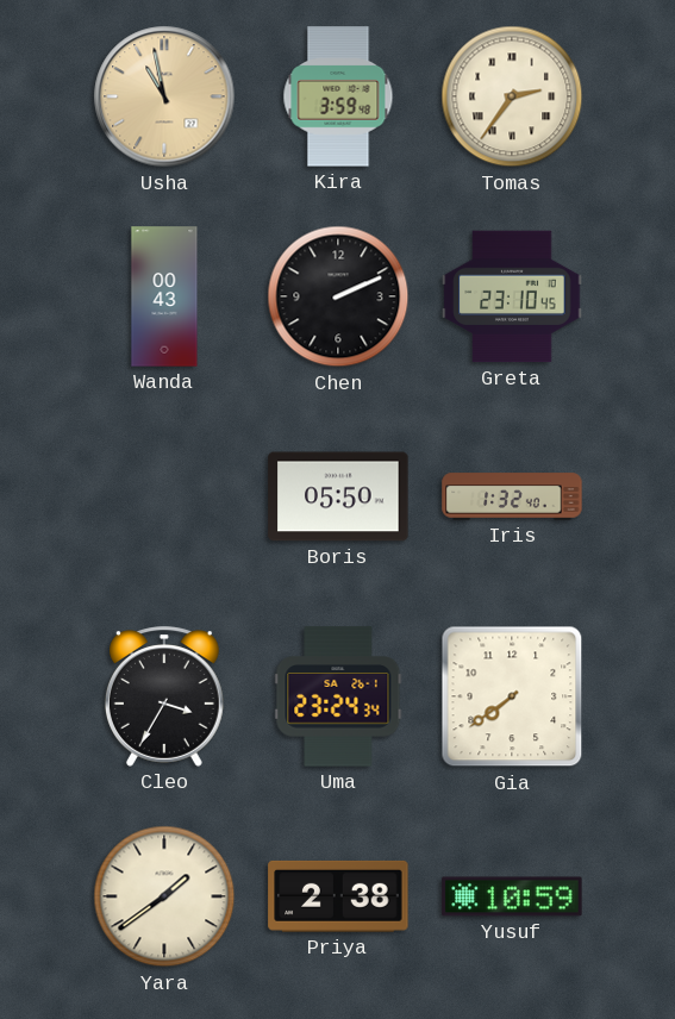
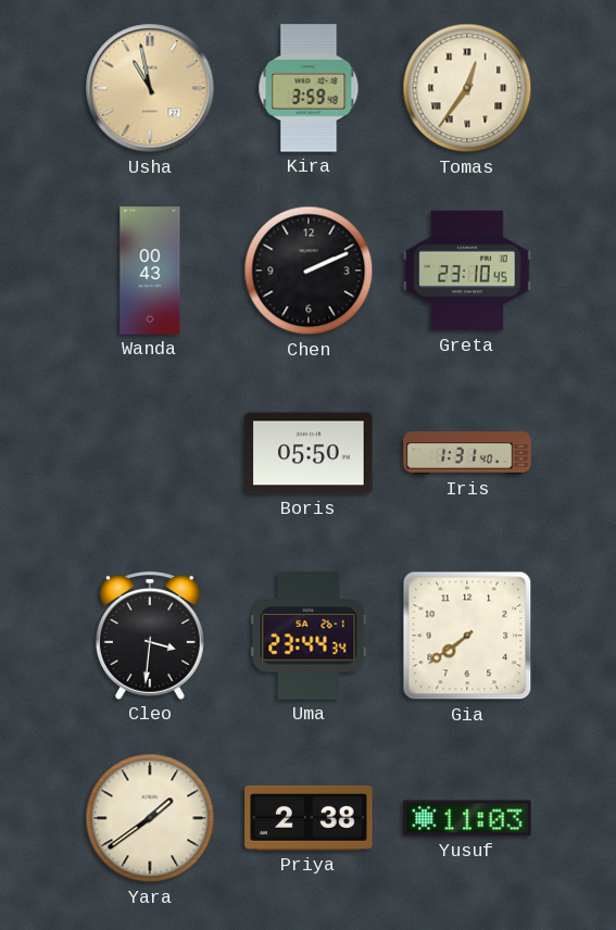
Tomas: 2:36 -> 12:36
Iris: 1:32 -> 1:31
Cleo: 3:35 -> 3:31
Uma: 23:24 -> 23:44
Yusuf: 10:59 -> 11:03
